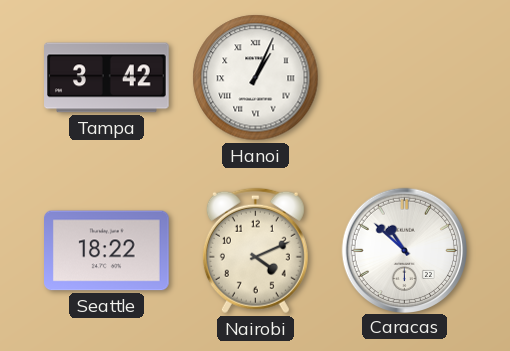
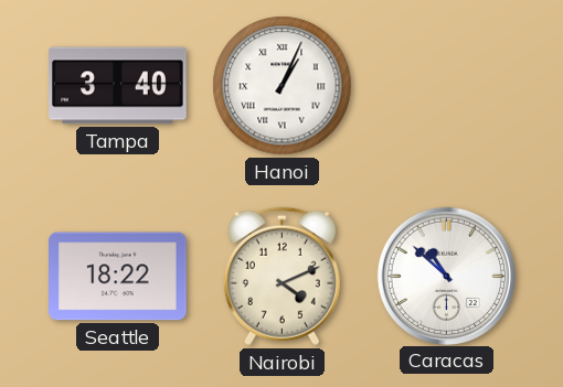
Tampa: 3:42 -> 3:40
